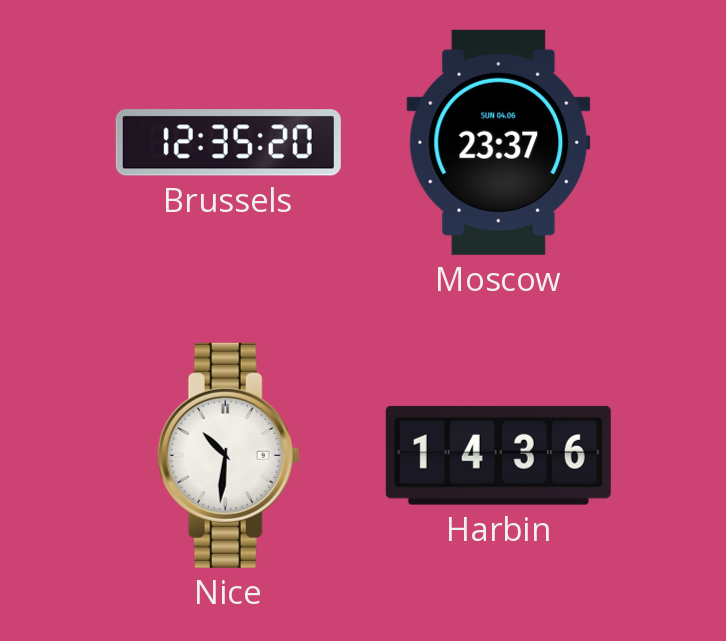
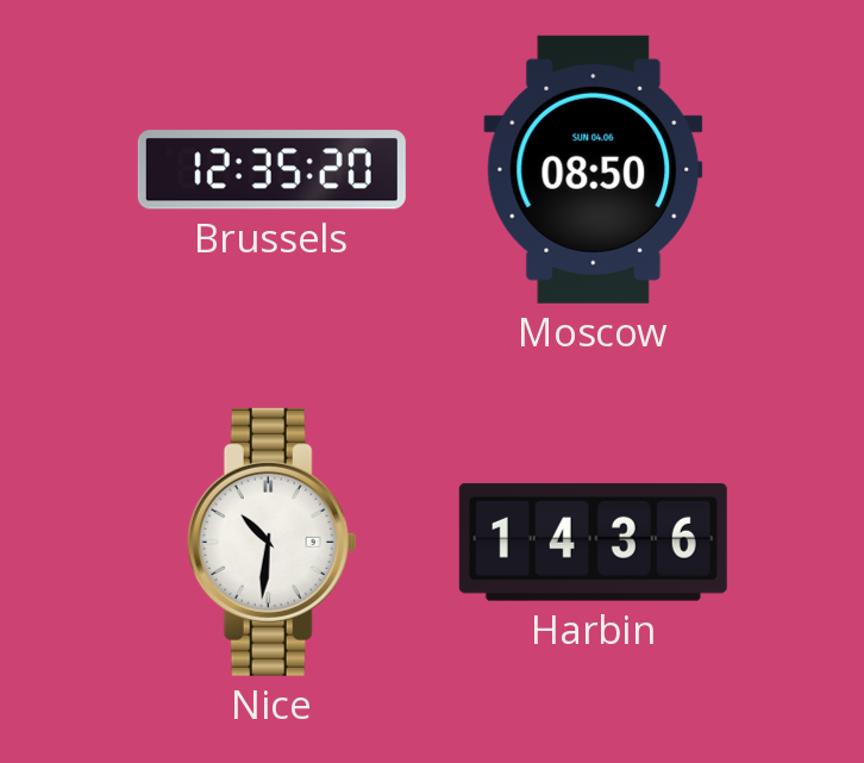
Moscow: 23:37 -> 08:50
